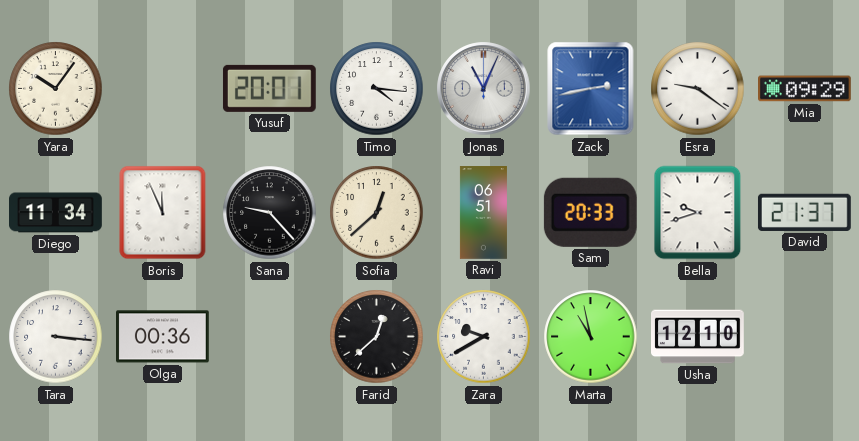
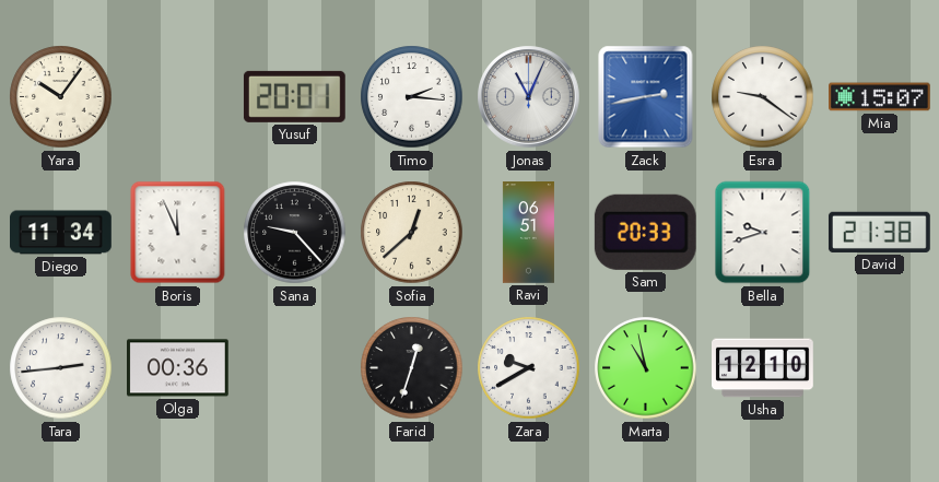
Timo: 4:16 -> 2:16
Mia: 09:29 -> 15:07
David: 21:37 -> 21:38
Tara: 3:16 -> 2:44
Farid: 12:38 -> 12:33
